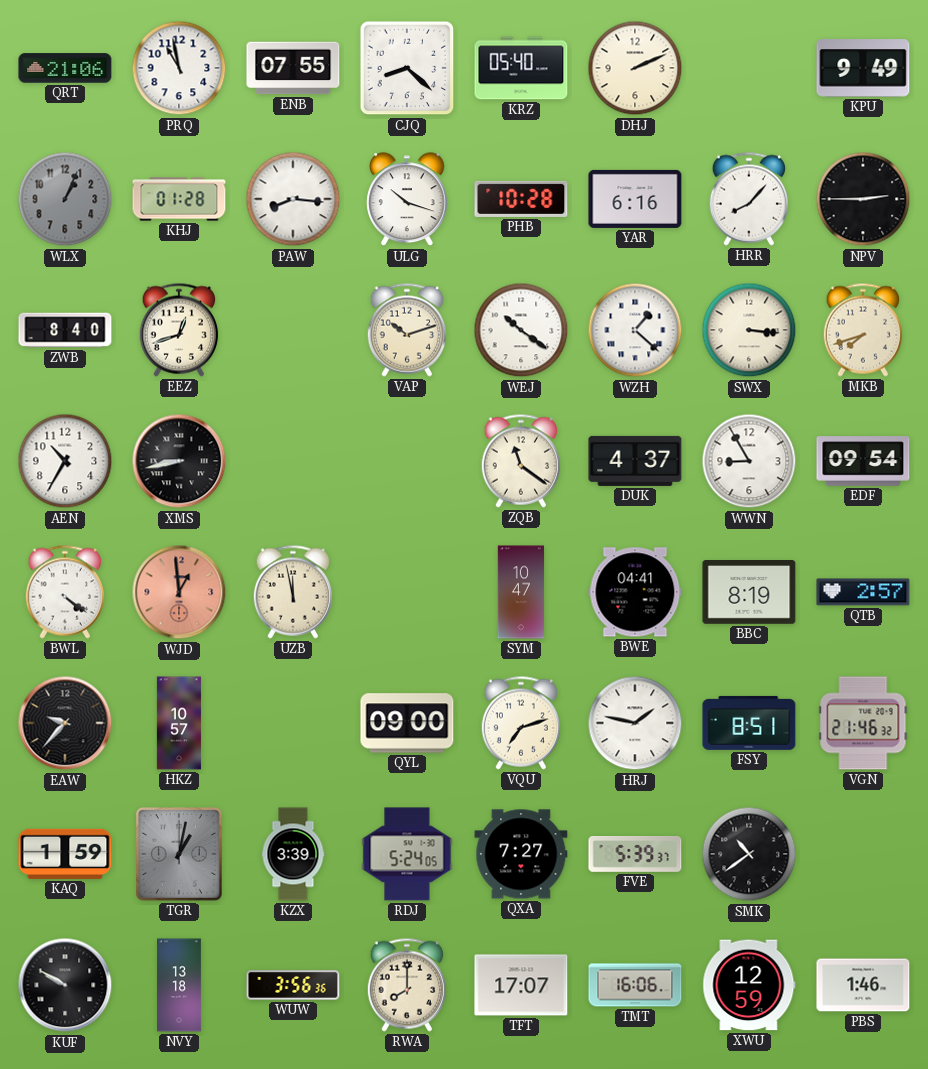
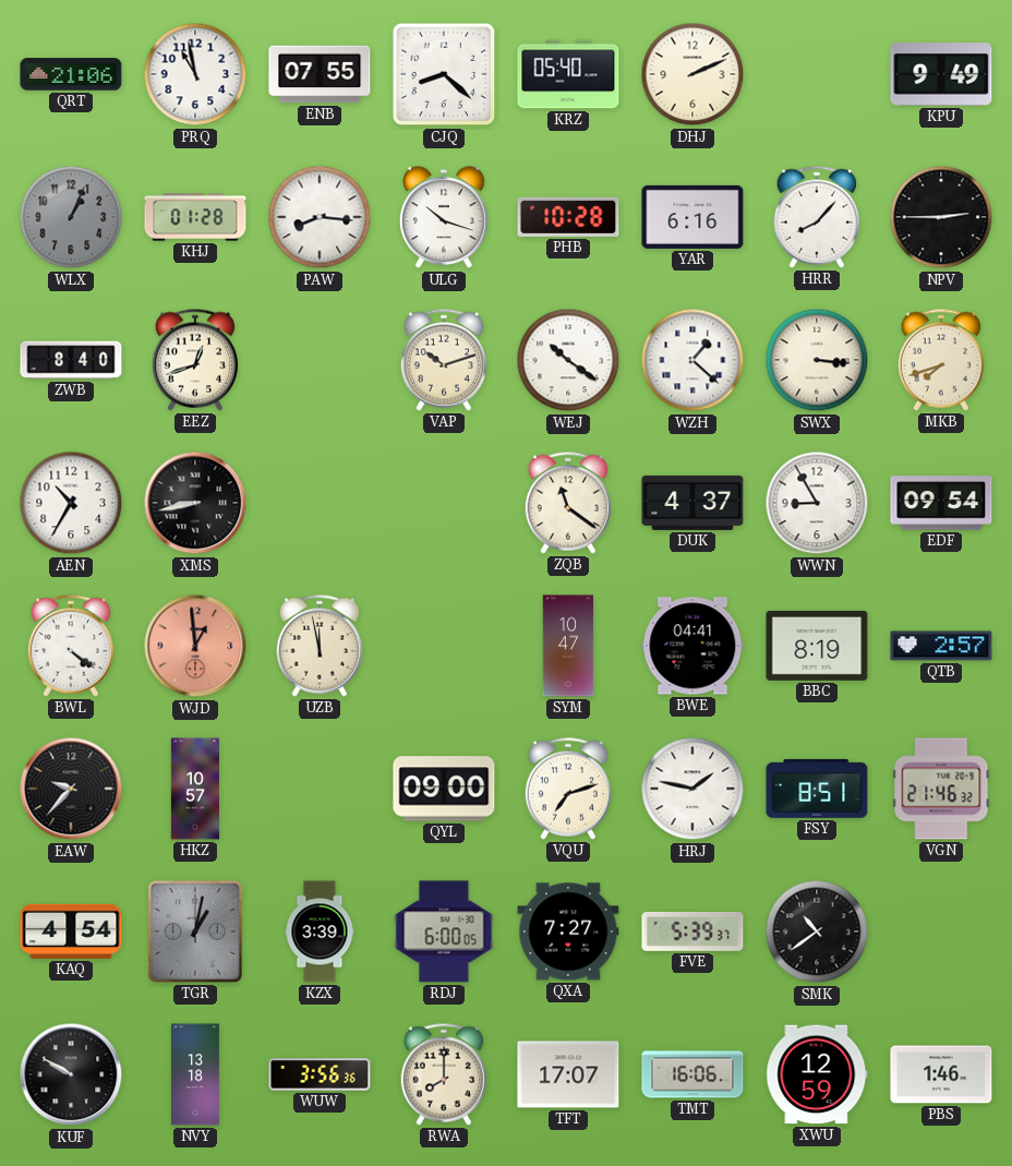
KAQ: 1:59 -> 4:54
RDJ: 5:24 -> 6:00
